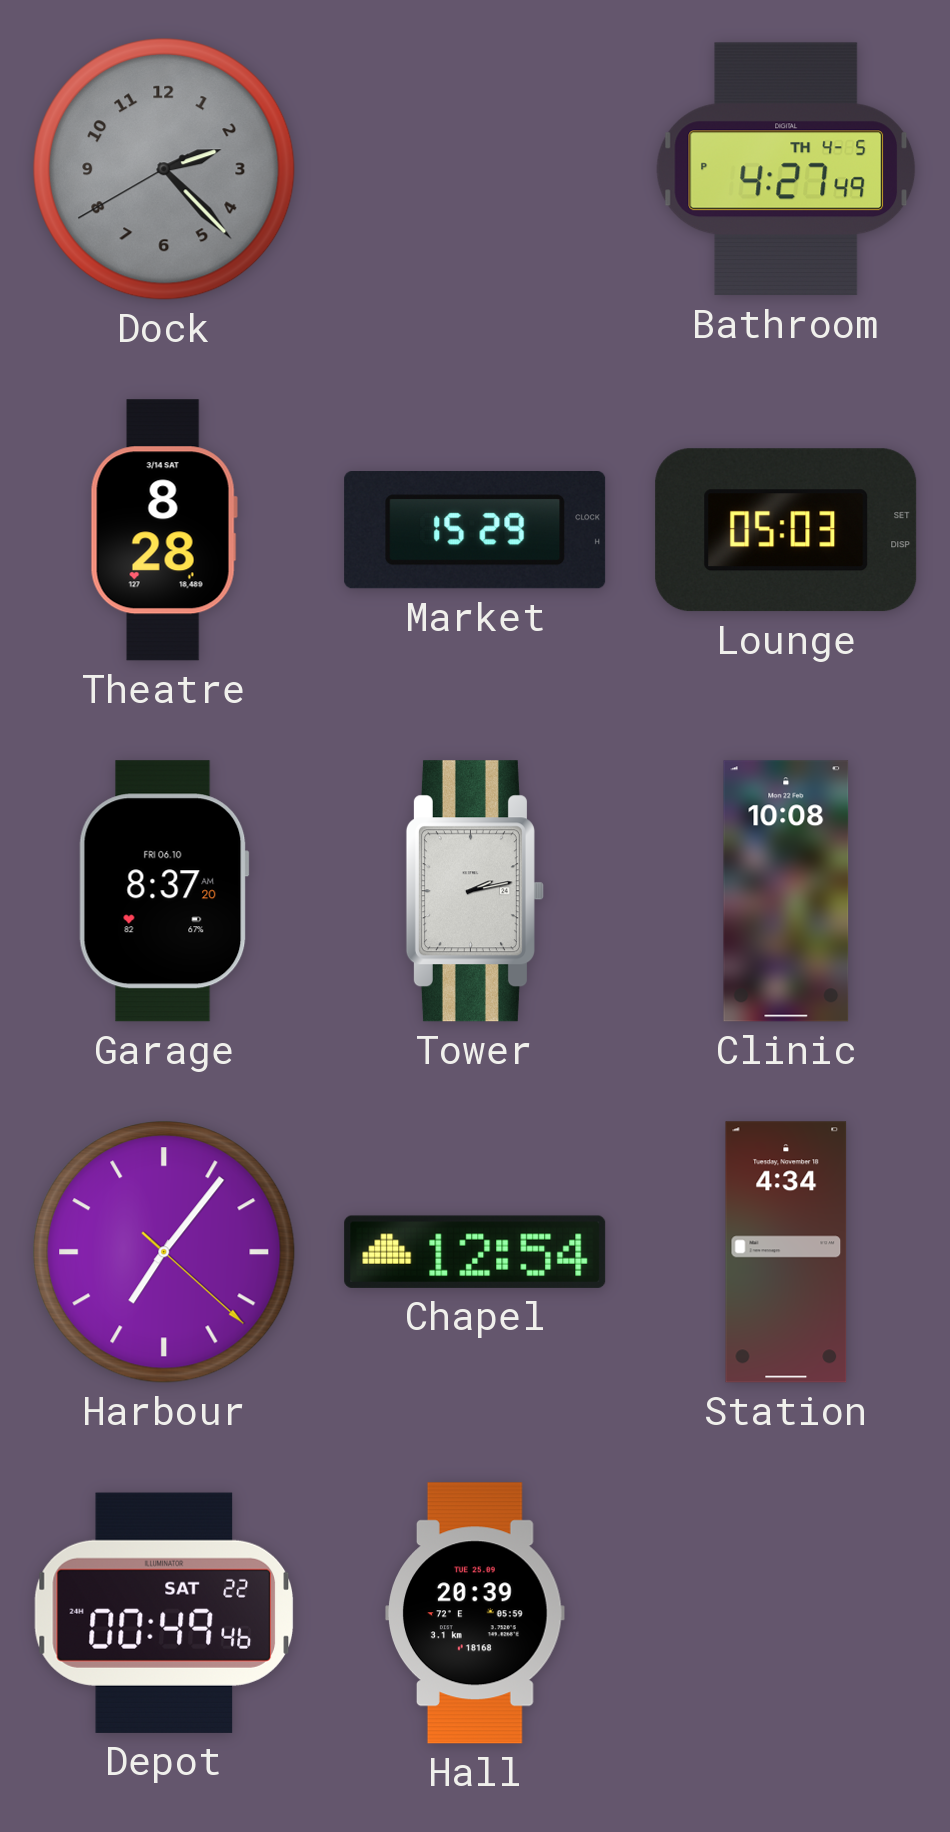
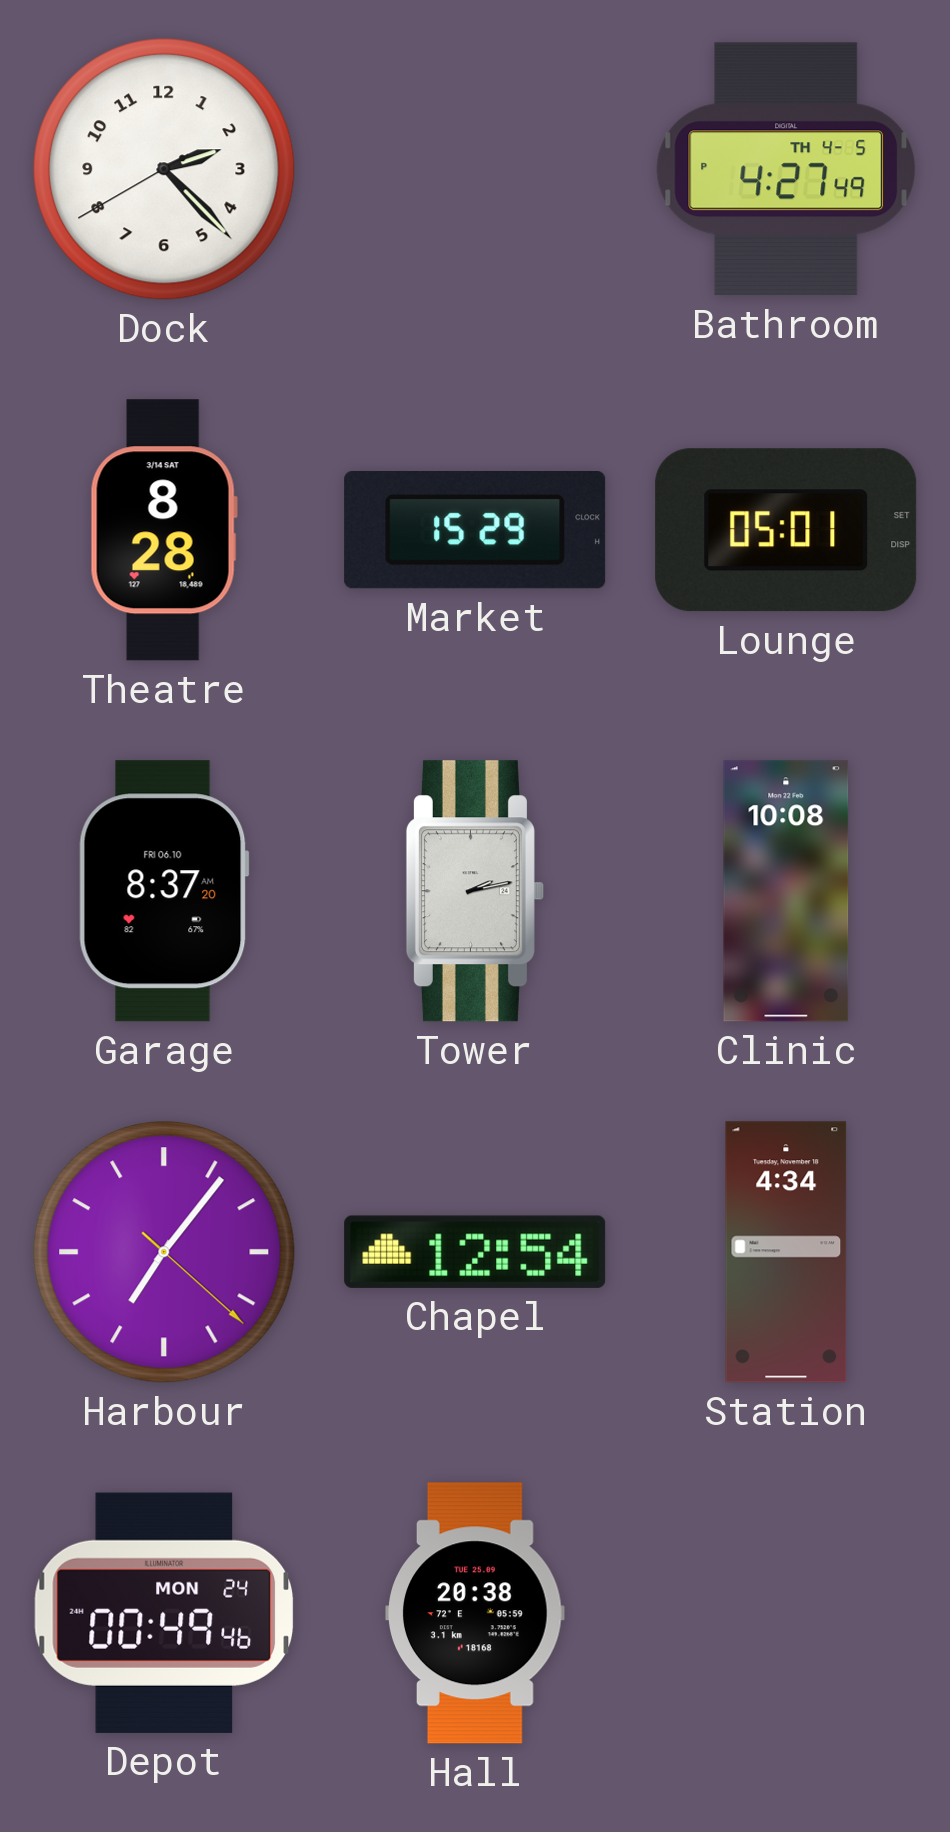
Dock dial: grey -> white
Lounge: 05:03 -> 05:01
Depot date: SAT 22 -> MON 24
Hall: 20:39 -> 20:38
